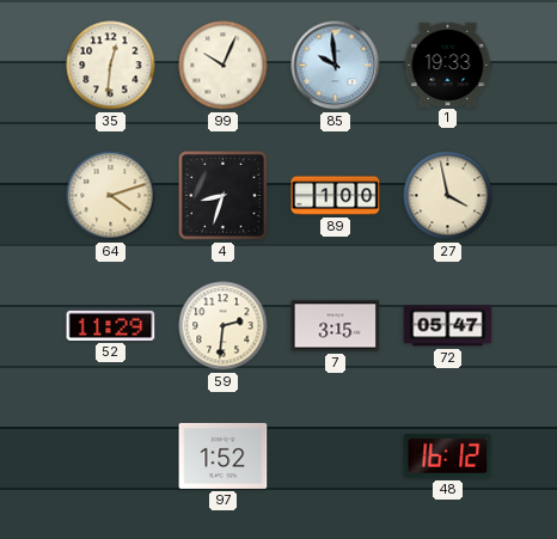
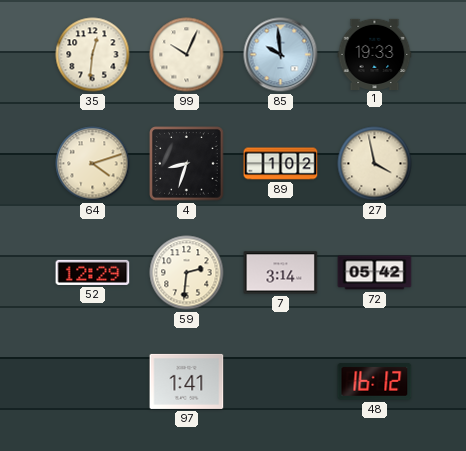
89: 1:00 -> 1:02
52: 11:29 -> 12:29
7: 3:15 -> 3:14
72: 05:47 -> 05:42
97: 1:52 -> 1:41
